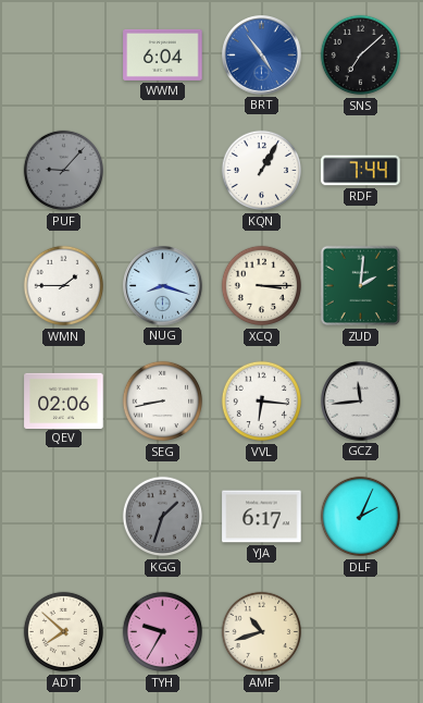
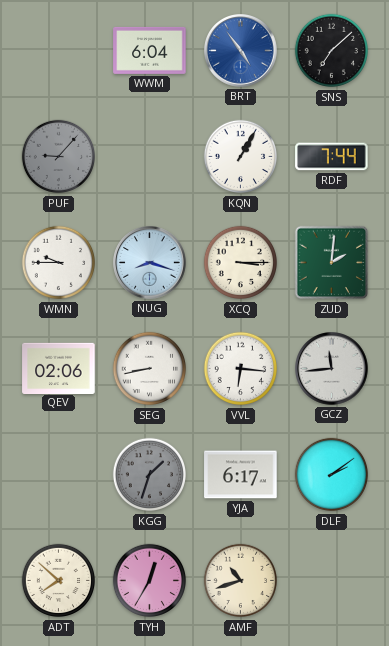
WMN: 1:45 -> 9:45
DLF: 2:04 -> 2:09
TYH: 9:35 -> 12:35
